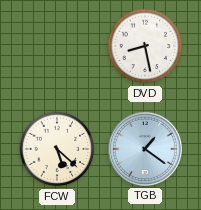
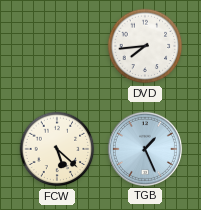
DVD: 8:28 -> 7:44
TGB: 1:21 -> 1:26
